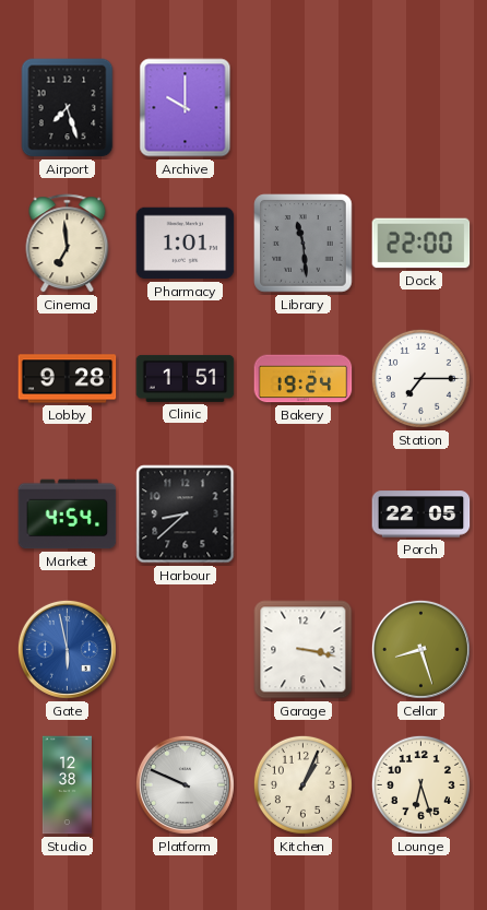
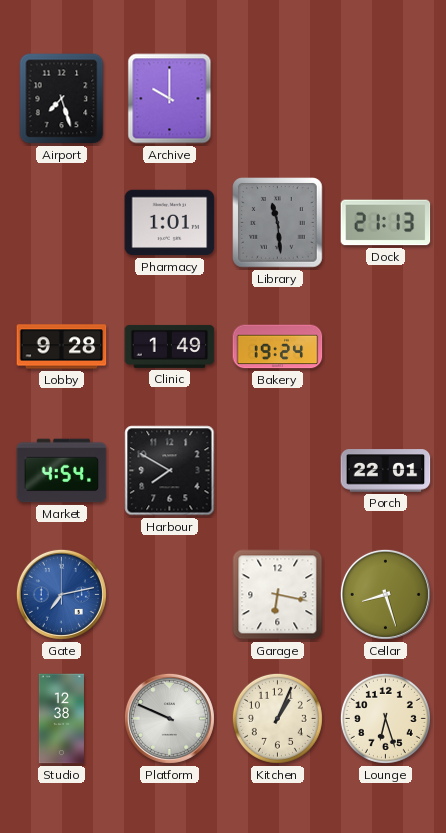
Cinema: 6:59 -> none
Dock: 22:00 -> 21:13
Clinic: 1:51 -> 1:49
Station: 7:15 -> none
Harbour: 8:38 -> 7:50
Porch: 22:05 -> 22:01
Gate: 5:58 -> 7:13
Garage: 3:17 -> 6:17
